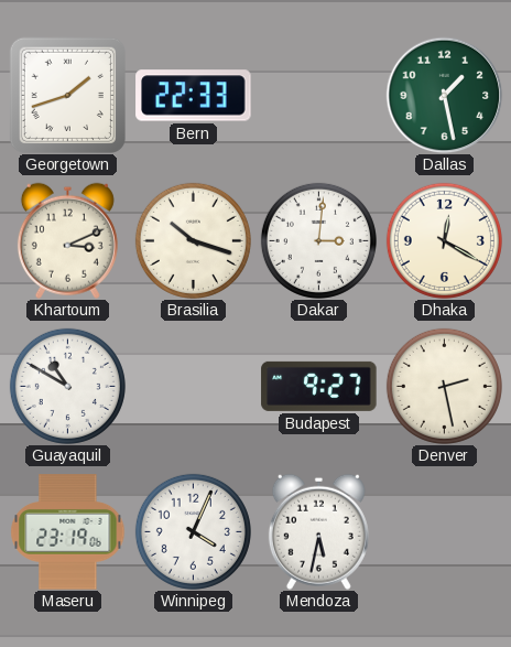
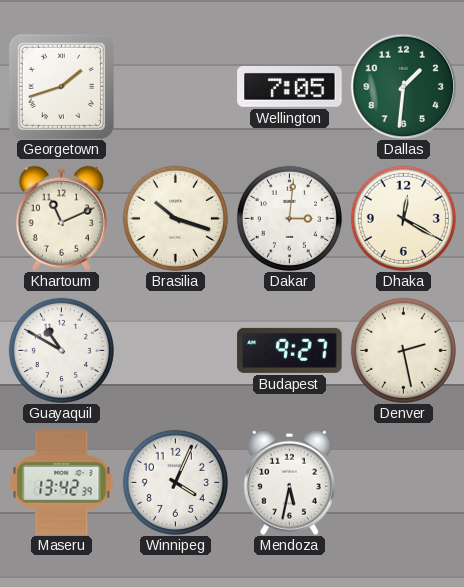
Bern: 22:33 -> none
Wellington: none -> 7:05
Dallas: 1:28 -> 1:31
Khartoum: 3:11 -> 11:11
Maseru: 23:19 -> 13:42
